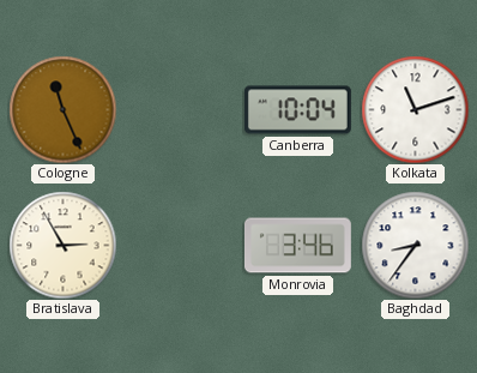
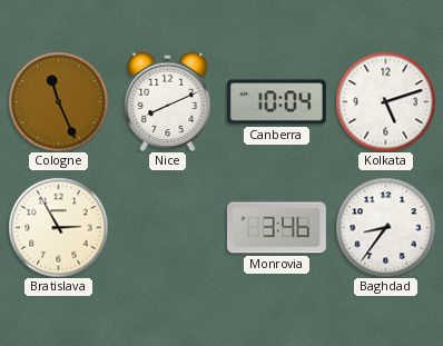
Nice: none -> 8:11
Kolkata: 11:12 -> 5:12
